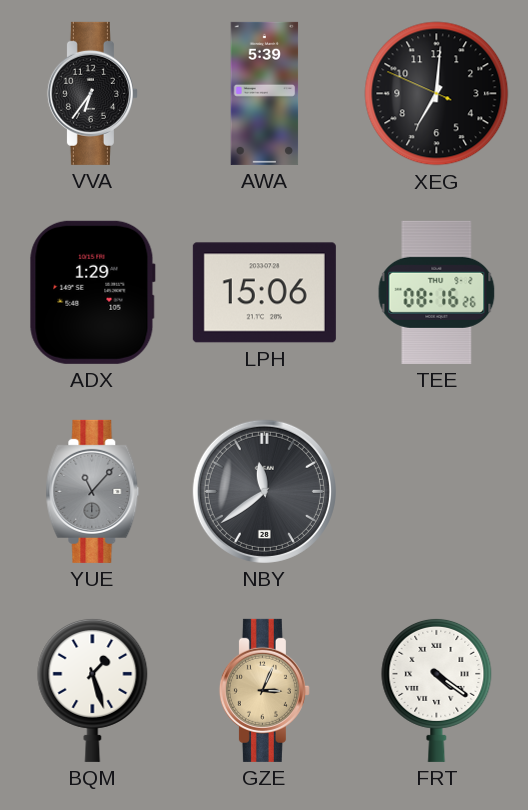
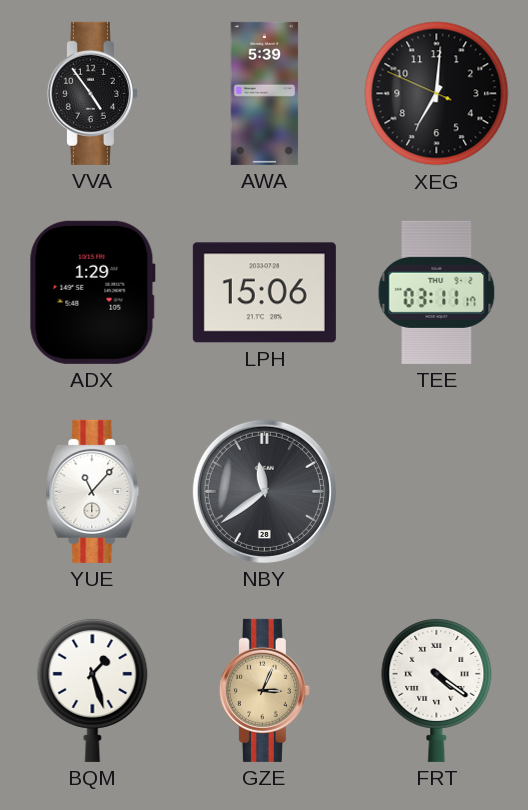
VVA: 6:36 -> 4:54
TEE: 08:16 -> 03:11
YUE dial: grey -> white
